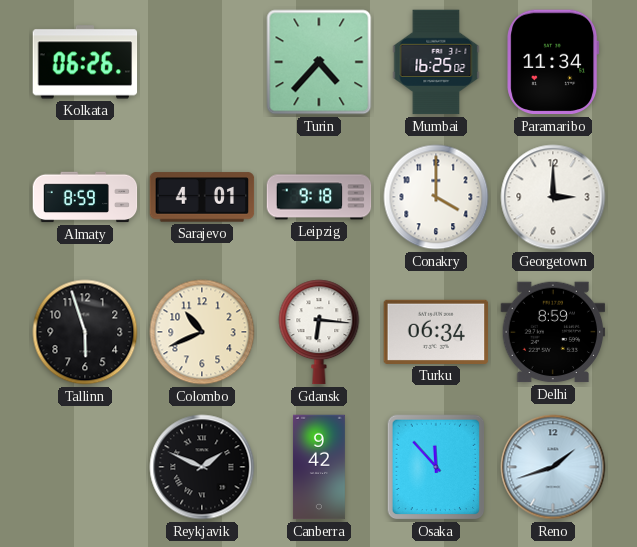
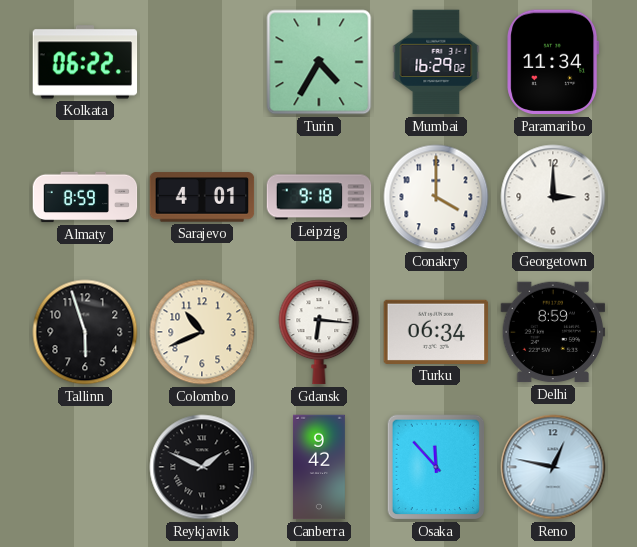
Kolkata: 06:26 -> 06:22
Turin: 4:37 -> 4:35
Mumbai: 16:25 -> 16:29
Reno: 1:42 -> 12:47
